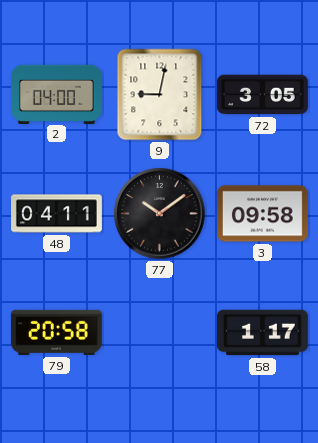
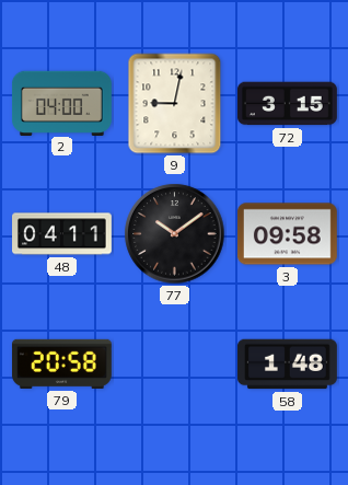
72: 3:05 -> 3:15
58: 1:17 -> 1:48
